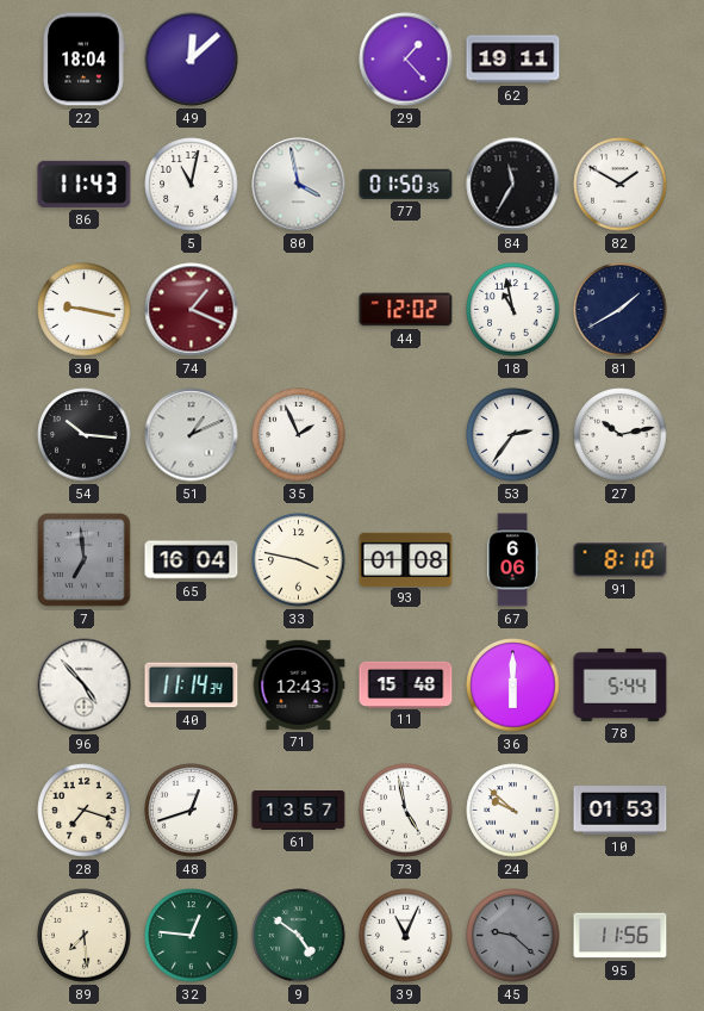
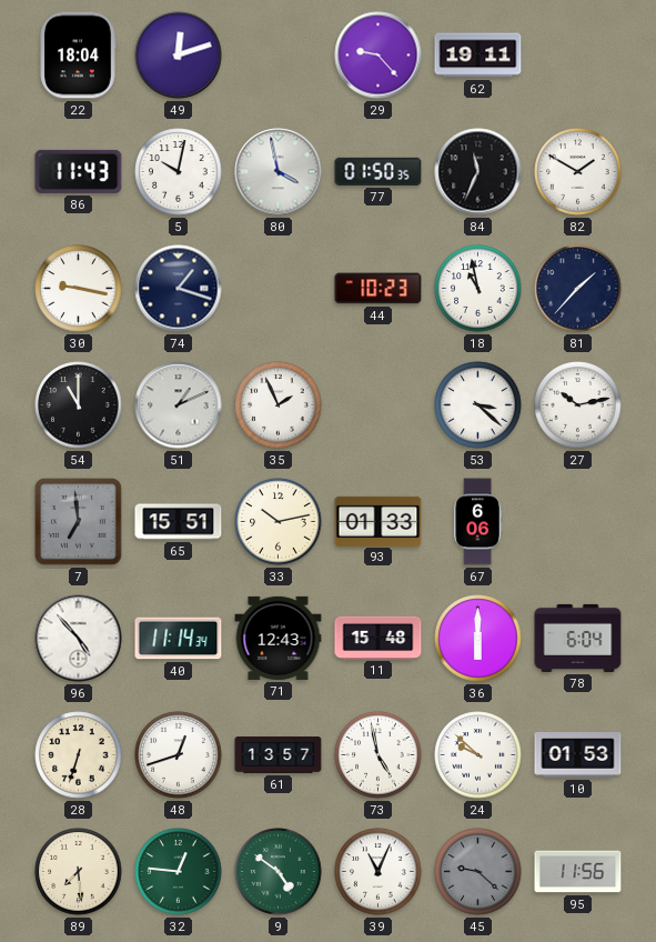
49: 12:08 -> 12:12
29: 1:23 -> 9:23
5: 11:02 -> 10:02
84: 11:35 -> 11:34
74: 1:19 -> 1:18
74 dial: burgundy -> navy
44: 12:02 -> 10:23
81: 1:40 -> 1:37
54: 10:16 -> 11:00
53: 2:36 -> 3:22
65: 16:04 -> 15:51
33: 3:47 -> 10:13
93: 01:08 -> 01:33
91: 8:10 -> none
78: 5:44 -> 6:04
28: 7:18 -> 6:33
